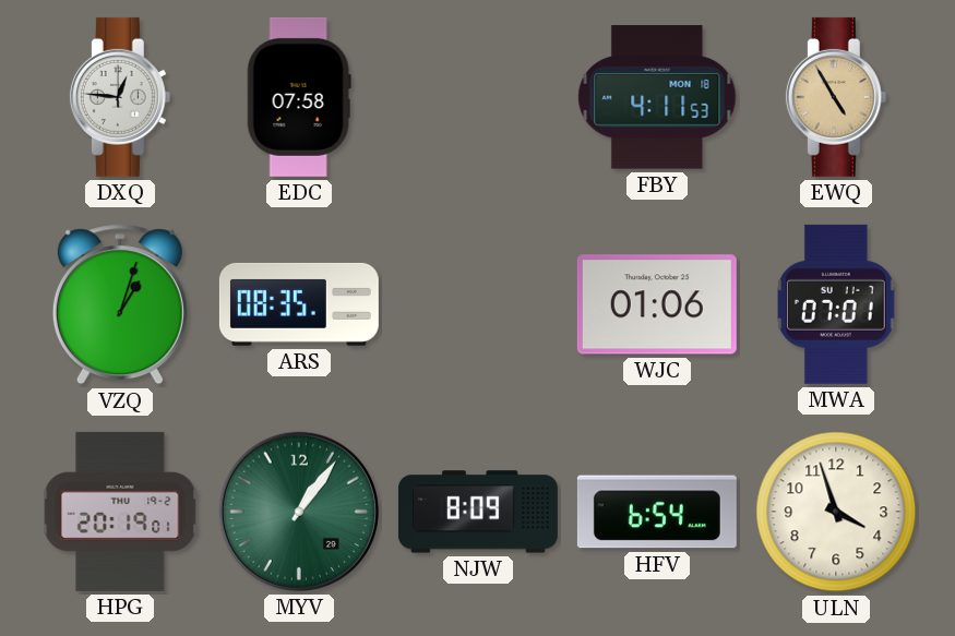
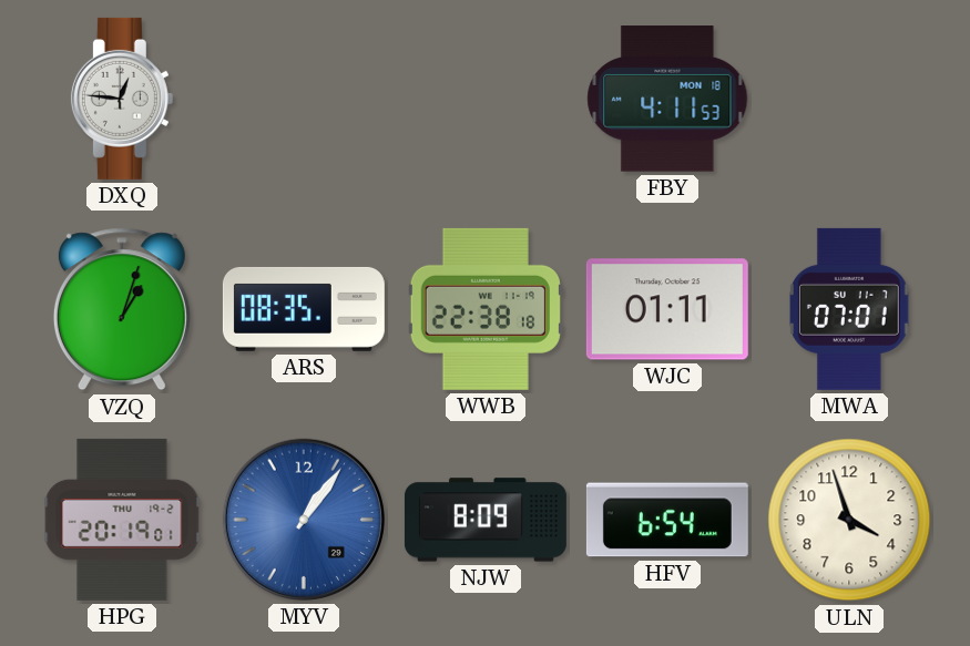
EDC: 07:58 -> none
EWQ: 4:55 -> none
WWB: none -> 22:38
WJC: 01:06 -> 01:11
MYV dial: green -> blue
